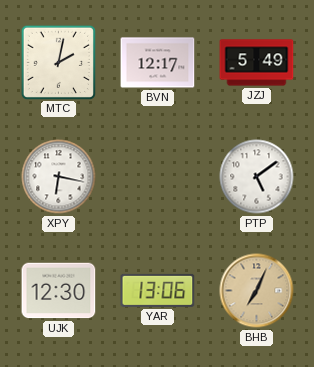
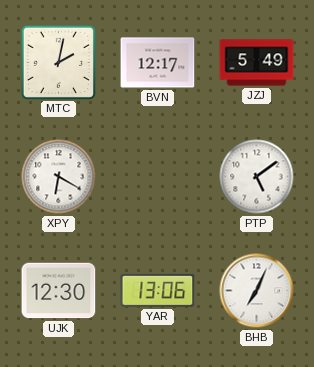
XPY: 6:17 -> 6:20
BHB dial: champagne -> white
